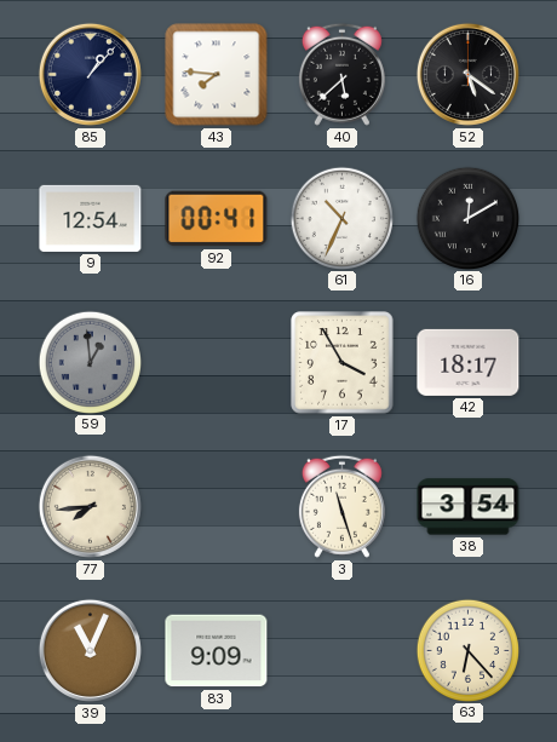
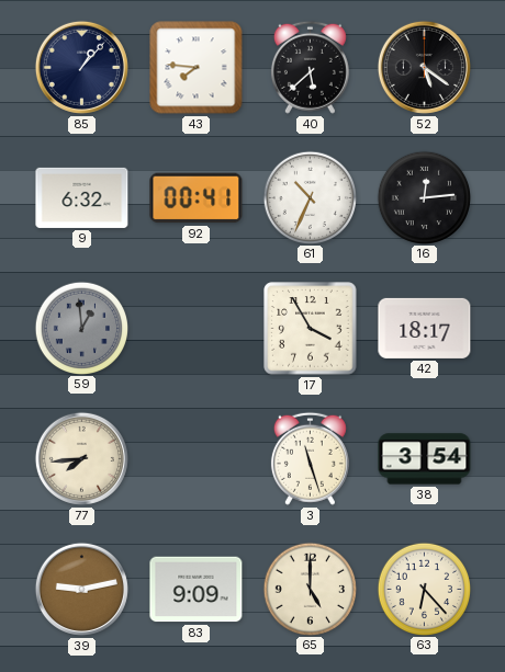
9: 12:54 -> 6:32
16: 12:10 -> 12:14
39: 11:04 -> 9:13
65: none -> 5:00
